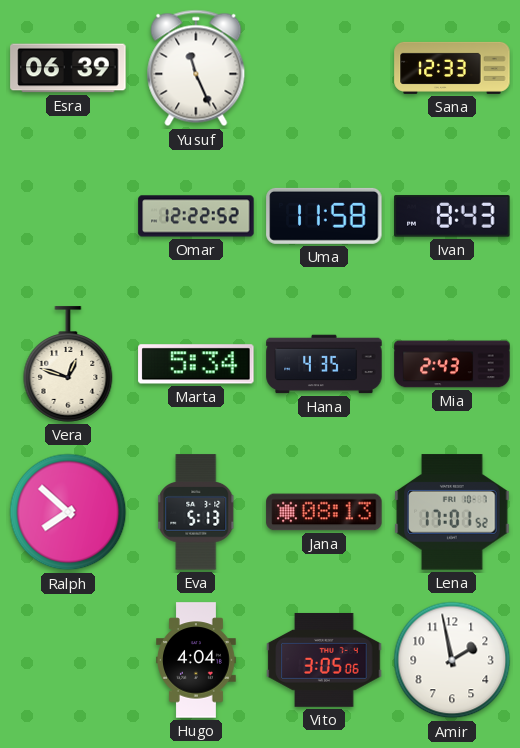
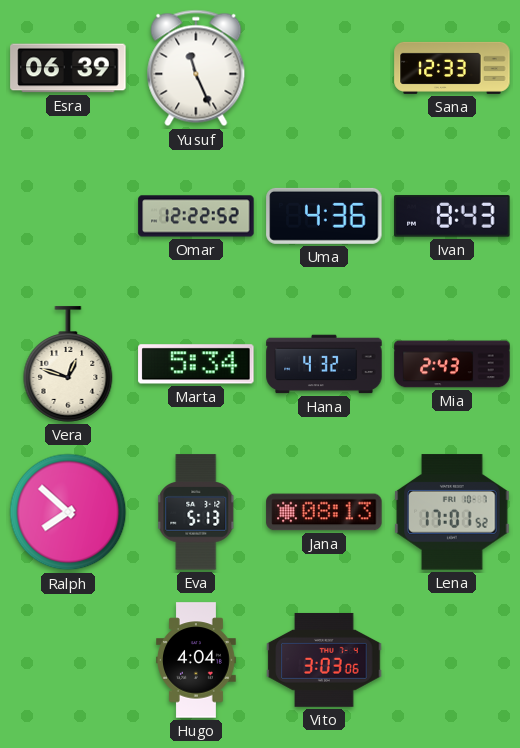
Uma: 11:58 -> 4:36
Hana: 4:35 -> 4:32
Vito: 3:05 -> 3:03
Amir: 1:58 -> none
